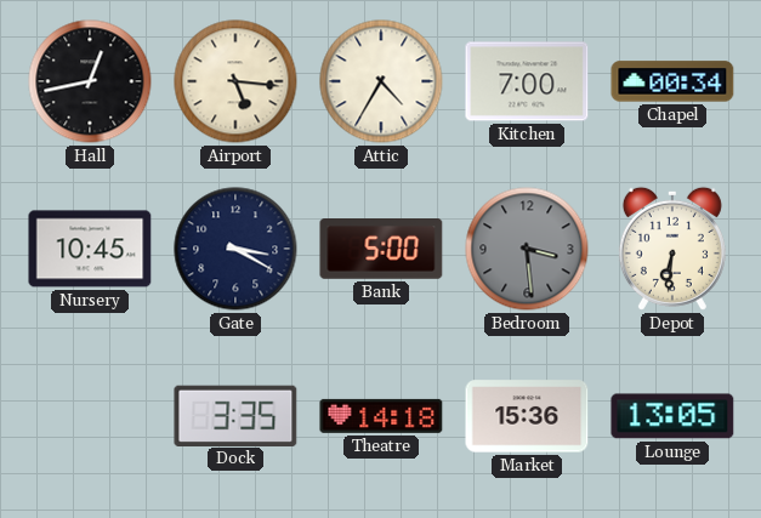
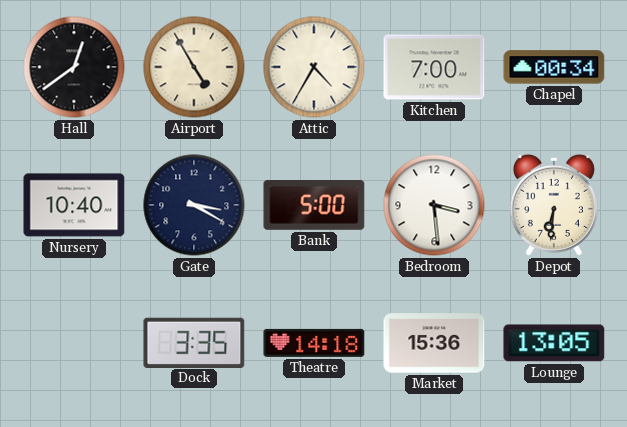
Hall: 12:43 -> 12:39
Airport: 5:16 -> 4:55
Nursery: 10:45 -> 10:40
Bedroom dial: grey -> white
